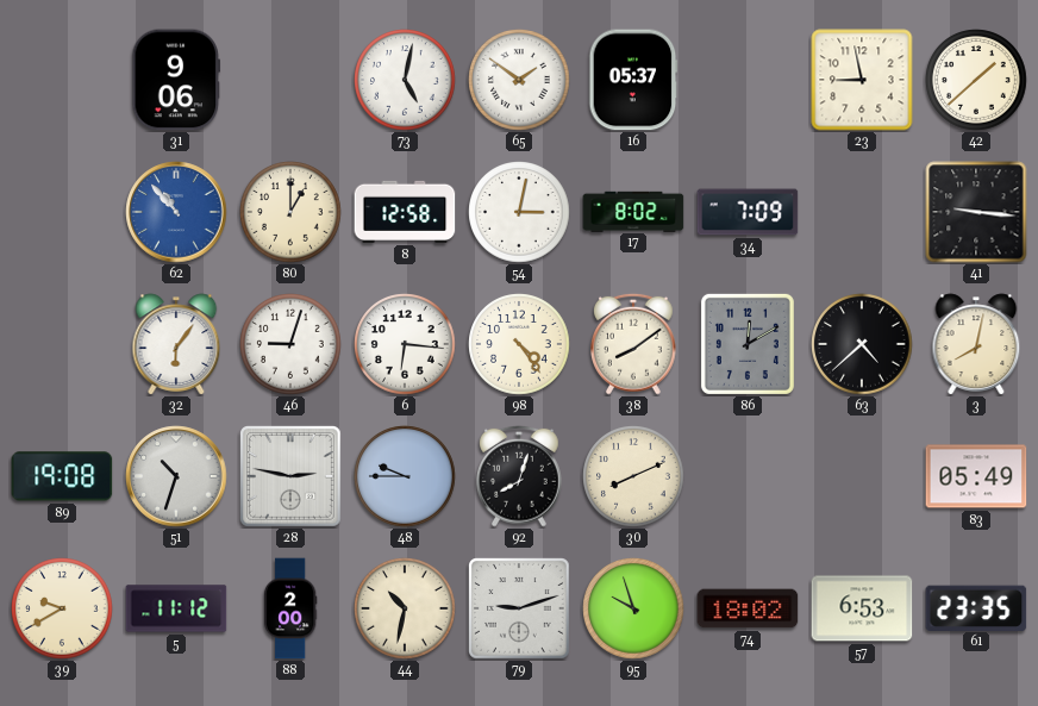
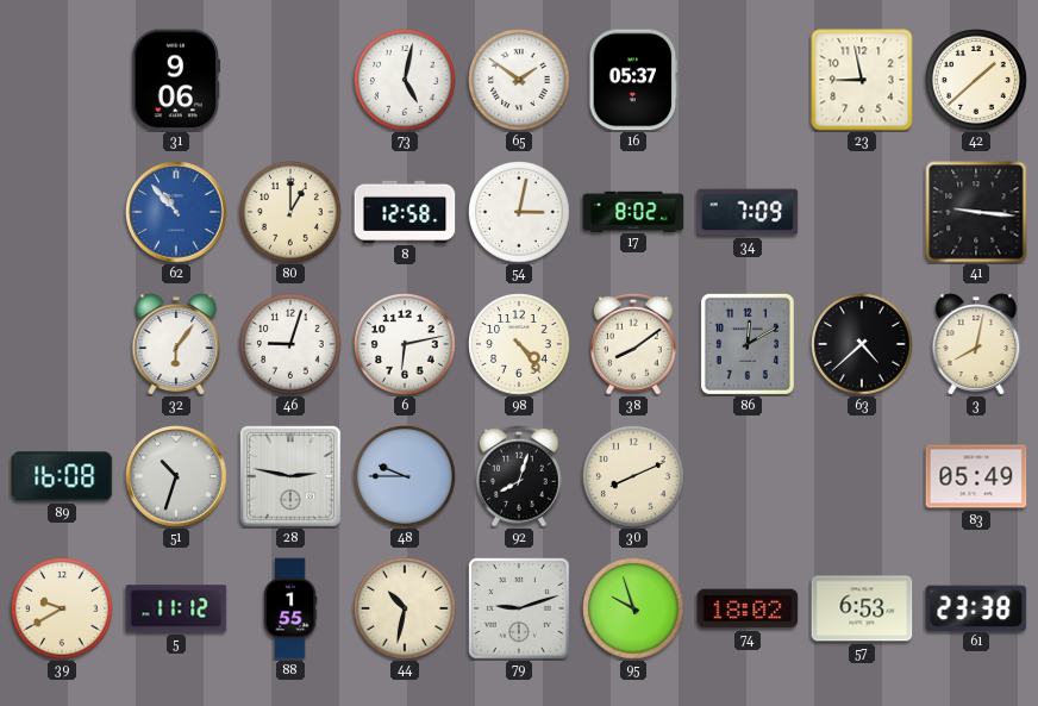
6: 6:16 -> 6:13
89: 19:08 -> 16:08
88: 2:00 -> 1:55
61: 23:35 -> 23:38
